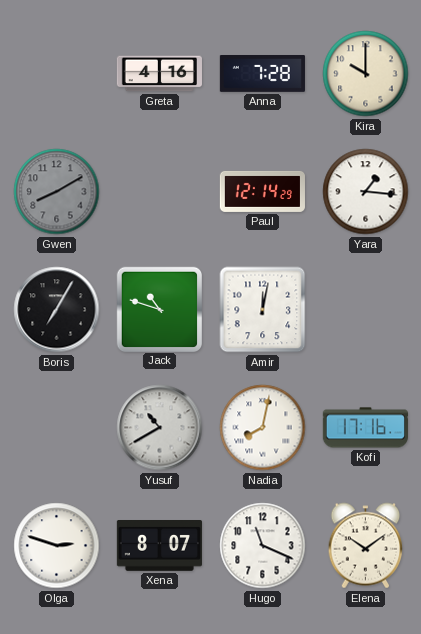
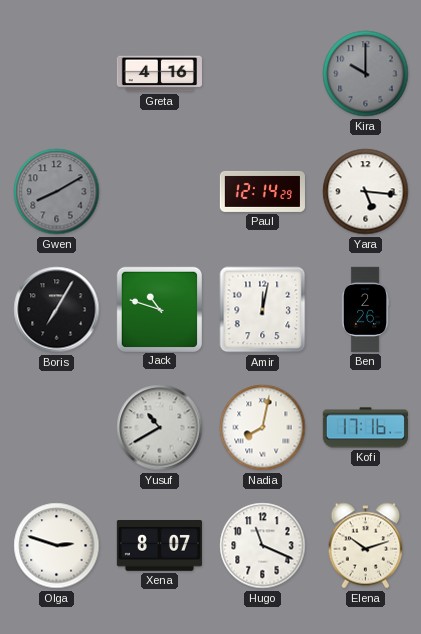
Anna: 7:28 -> none
Kira dial: cream -> grey
Yara: 1:16 -> 5:16
Ben: none -> 2:26
Elena: 10:09 -> 10:12
